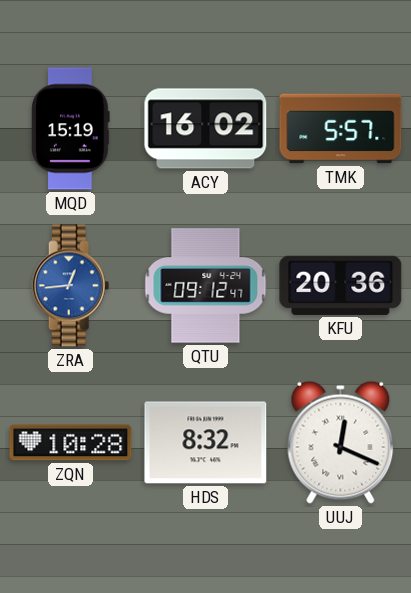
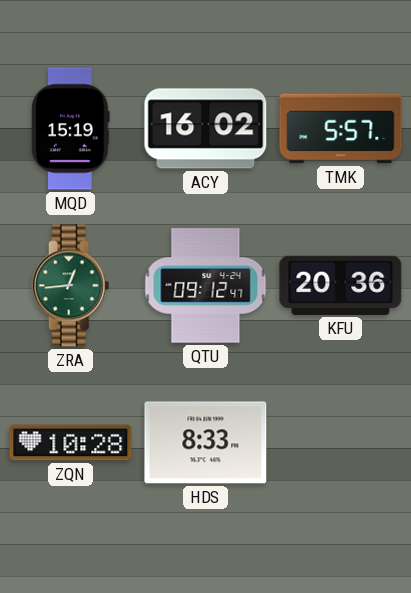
ZRA dial: blue -> green
HDS: 8:32 -> 8:33
UUJ: 12:19 -> none
